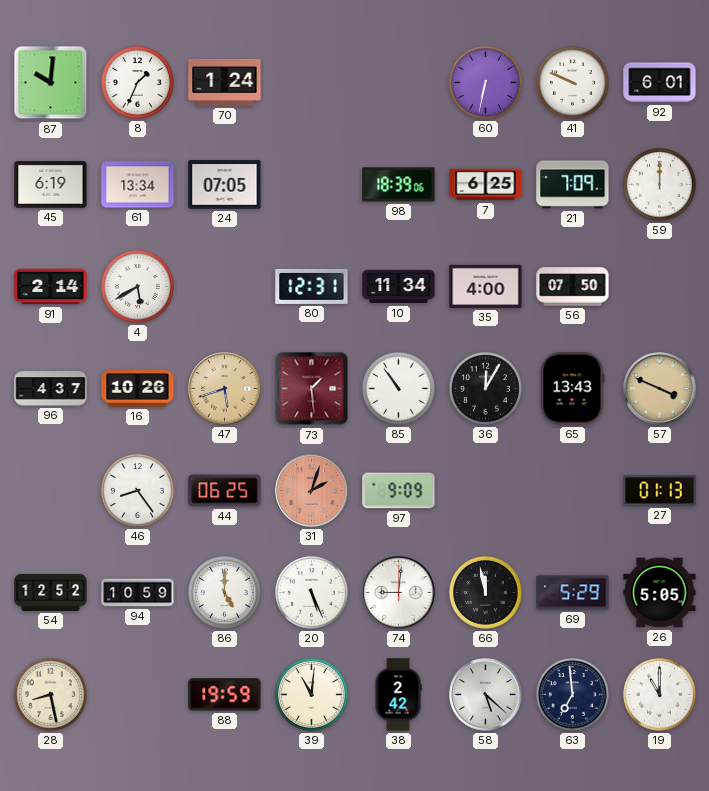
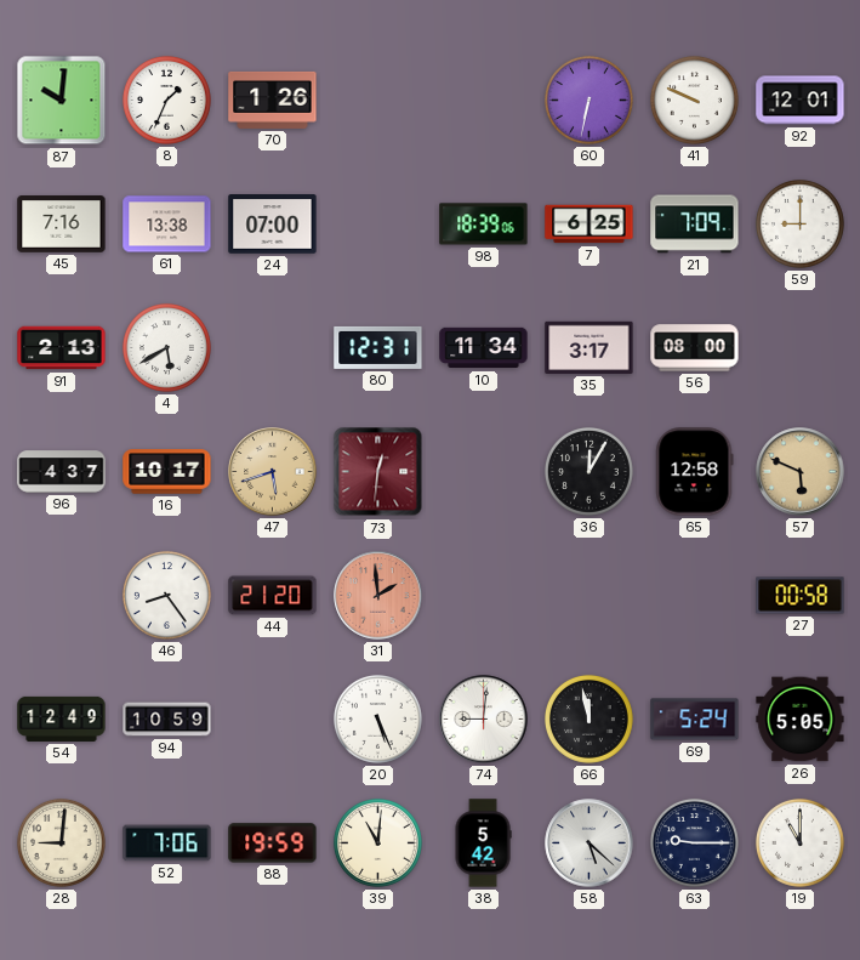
70: 1:24 -> 1:26
92: 6:01 -> 12:01
45: 6:19 -> 7:16
61: 13:34 -> 13:38
24: 07:05 -> 07:00
59: 12:00 -> 9:00
91: 2:14 -> 2:13
35: 4:00 -> 3:17
56: 07:50 -> 08:00
16: 10:26 -> 10:17
73: 1:29 -> 12:31
85: 10:54 -> none
65: 13:43 -> 12:58
57: 3:49 -> 5:49
44: 06:25 -> 21:20
31: 2:03 -> 1:59
97: 9:09 -> none
27: 01:13 -> 00:58
54: 12:52 -> 12:49
86: 5:00 -> none
69: 5:29 -> 5:24
28: 8:28 -> 9:01
52: none -> 7:06
38: 2:42 -> 5:42
63: 6:59 -> 9:15
